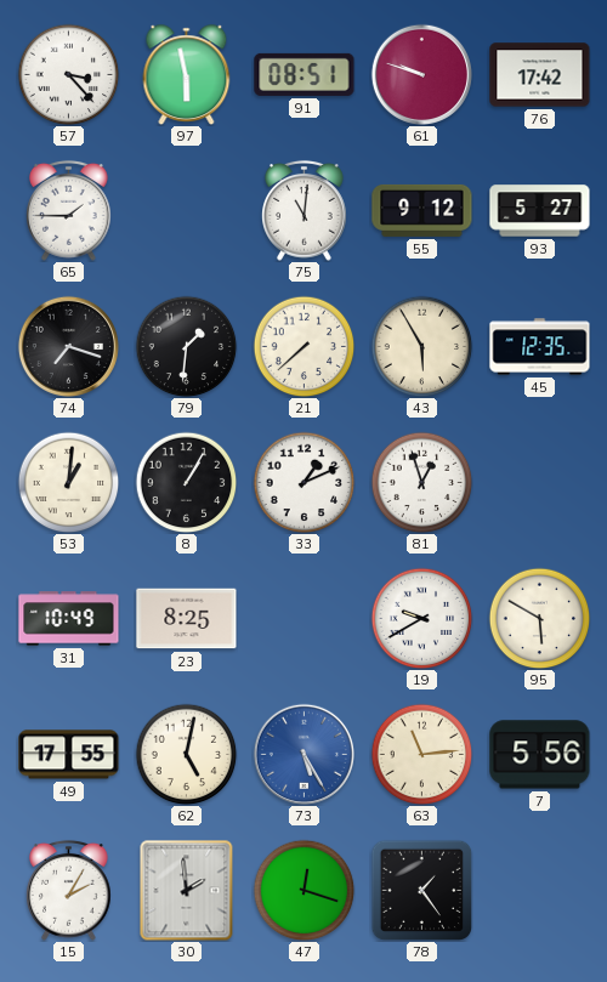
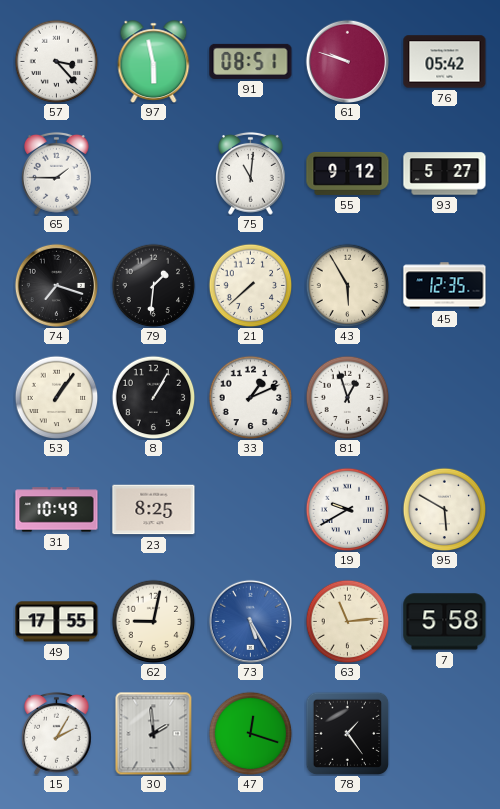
76: 17:42 -> 05:42
53: 1:01 -> 1:06
62: 5:02 -> 9:02
7: 5:56 -> 5:58
